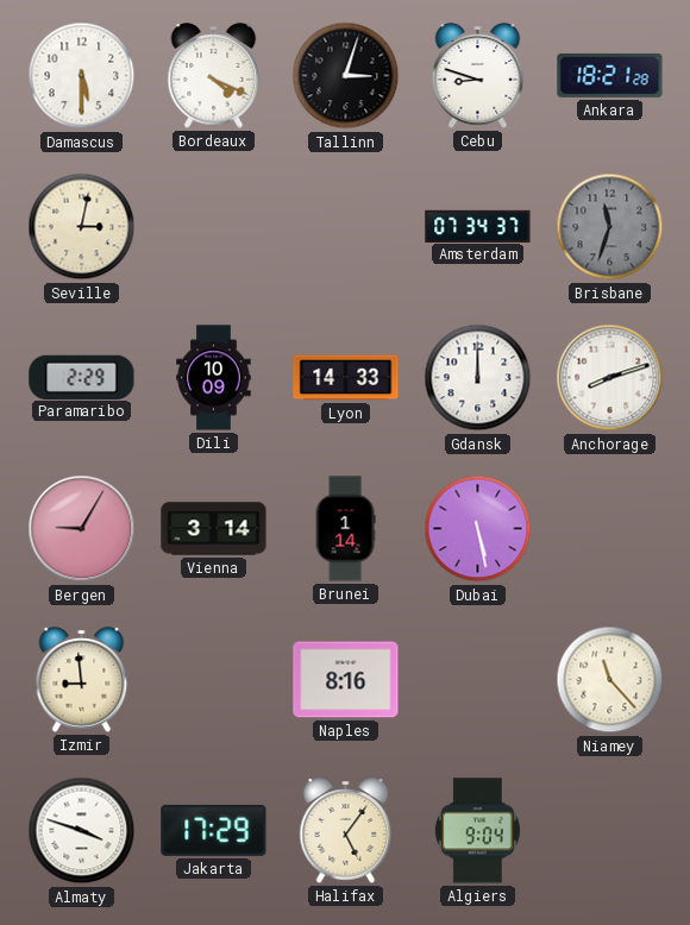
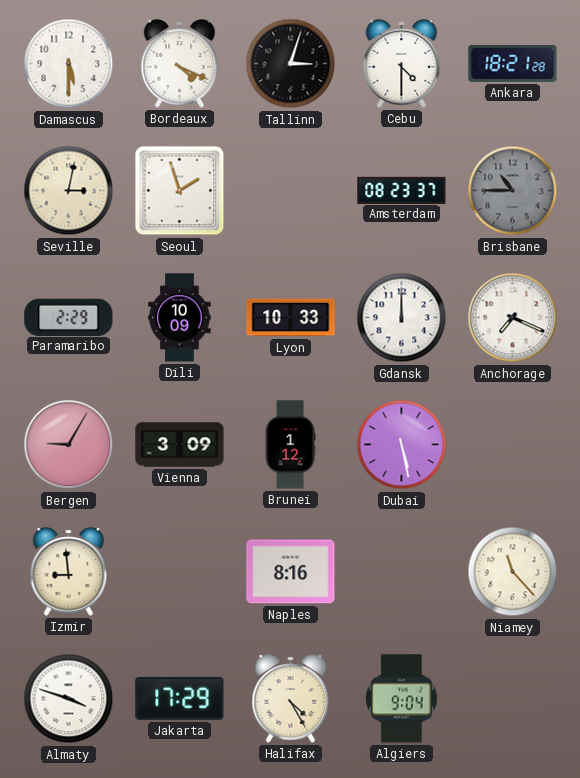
Cebu: 8:48 -> 4:30
Seoul: none -> 1:57
Amsterdam: 07:34 -> 08:23
Brisbane: 11:33 -> 10:45
Lyon: 14:33 -> 10:33
Anchorage: 8:12 -> 7:19
Vienna: 3:14 -> 3:09
Brunei: 1:14 -> 1:12
Halifax: 5:06 -> 4:25
